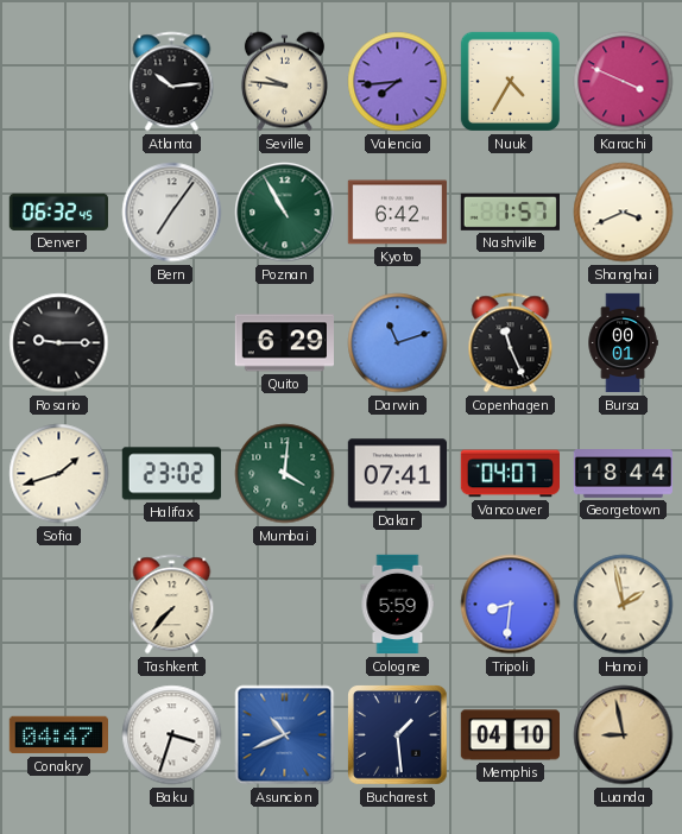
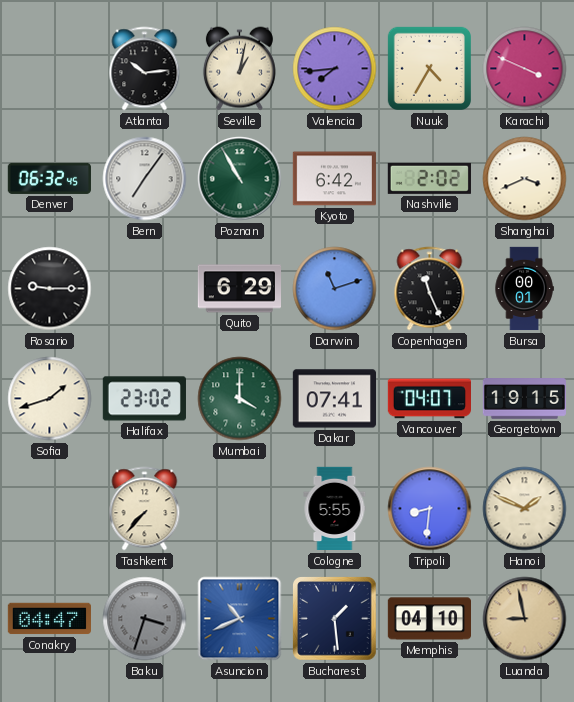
Seville: 9:46 -> 1:02
Nashville: 1:57 -> 2:02
Mumbai: 4:01 -> 4:00
Georgetown: 18:44 -> 19:15
Cologne: 5:59 -> 5:55
Hanoi: 1:58 -> 1:49
Baku dial: white -> grey
